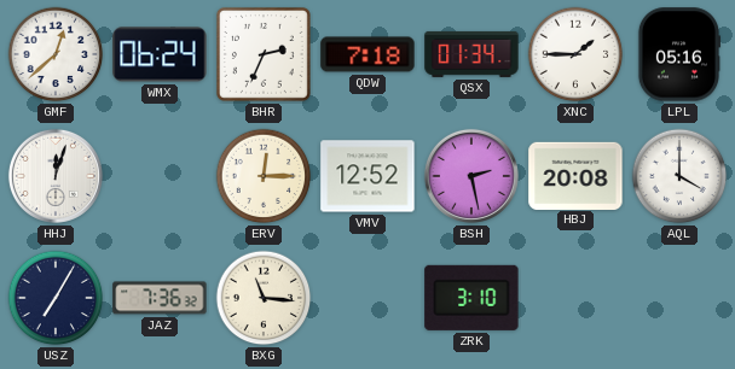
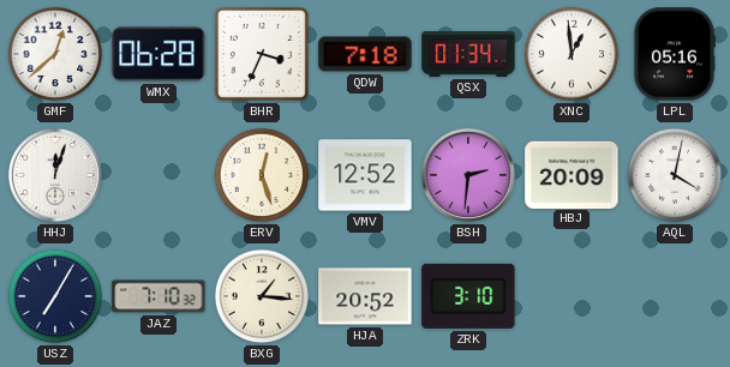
WMX: 06:24 -> 06:28
BHR: 2:34 -> 3:34
XNC: 1:45 -> 12:59
ERV: 12:15 -> 12:27
BSH: 2:28 -> 2:31
HBJ: 20:08 -> 20:09
AQL: 4:00 -> 4:02
JAZ: 7:36 -> 7:10
BXG: 11:16 -> 1:16
HJA: none -> 20:52
